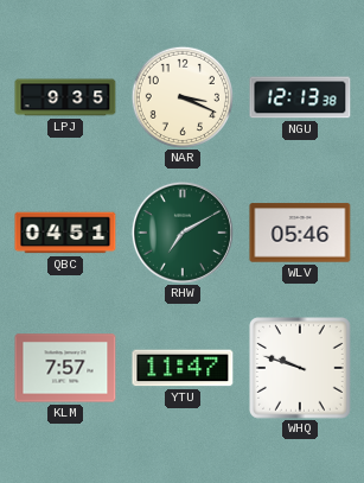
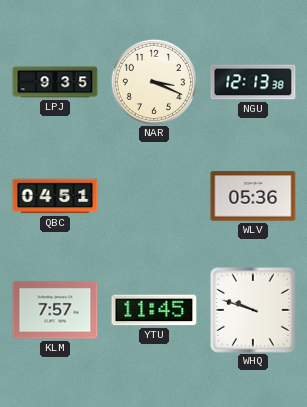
RHW: 7:10 -> none
WLV: 05:46 -> 05:36
YTU: 11:47 -> 11:45
